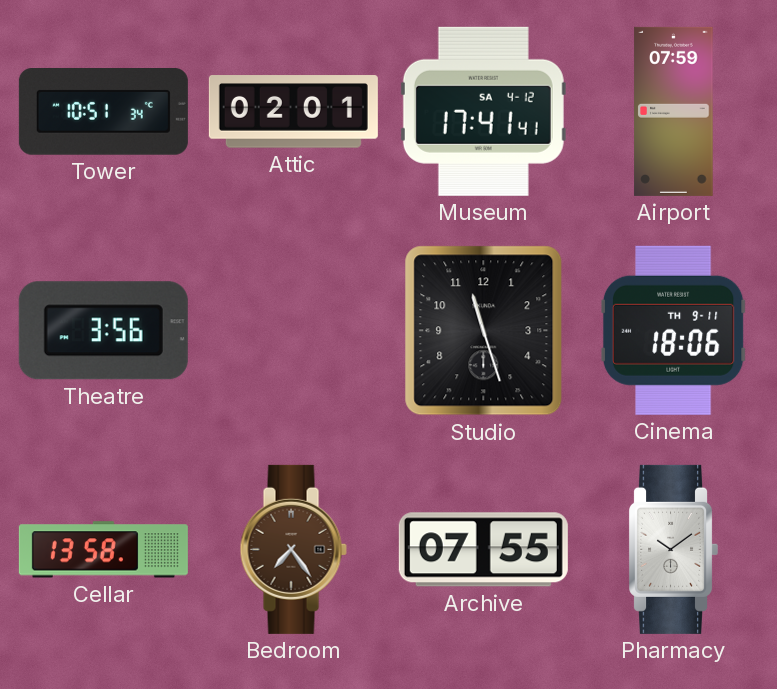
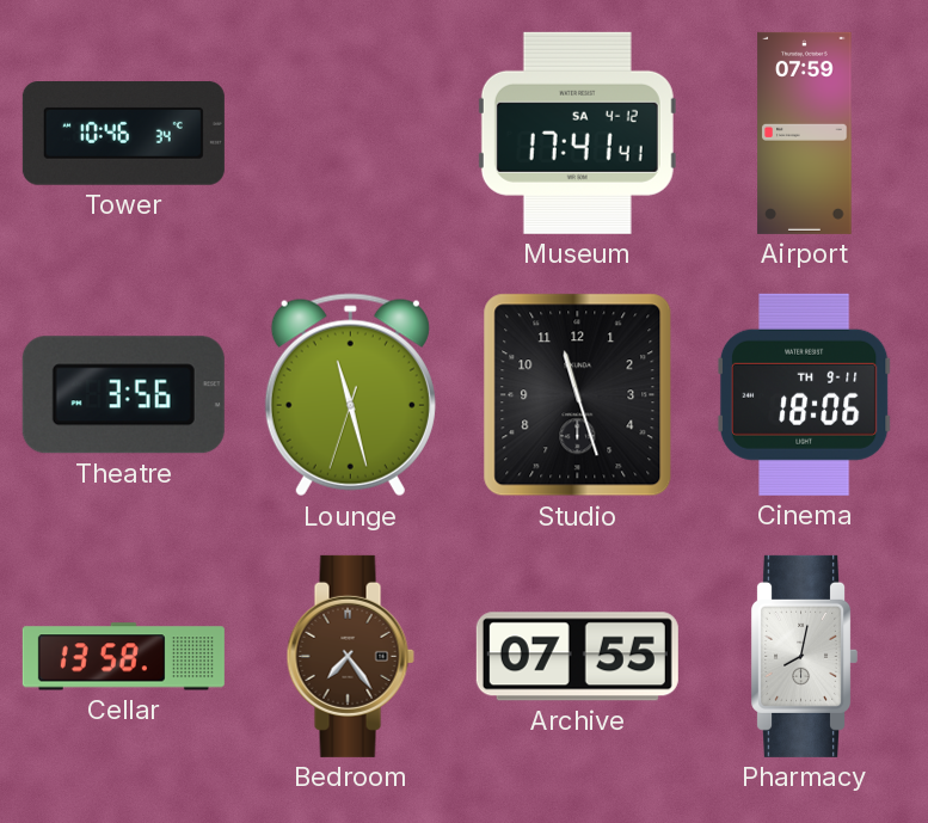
Tower: 10:51 -> 10:46
Attic: 02:01 -> none
Lounge: none -> 11:27
Pharmacy: 10:09 -> 8:02
